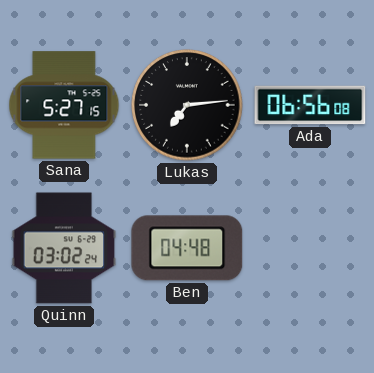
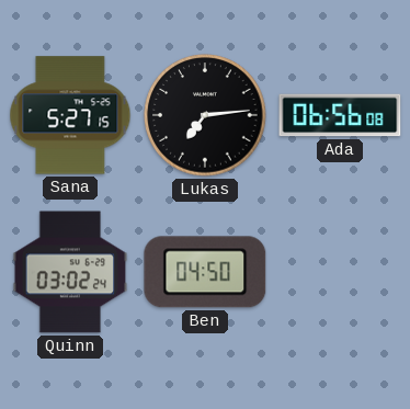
Ben: 04:48 -> 04:50
